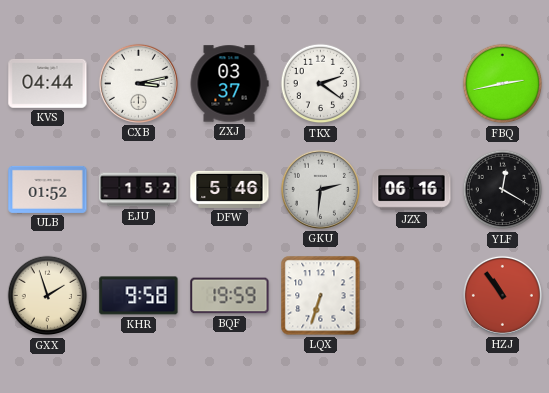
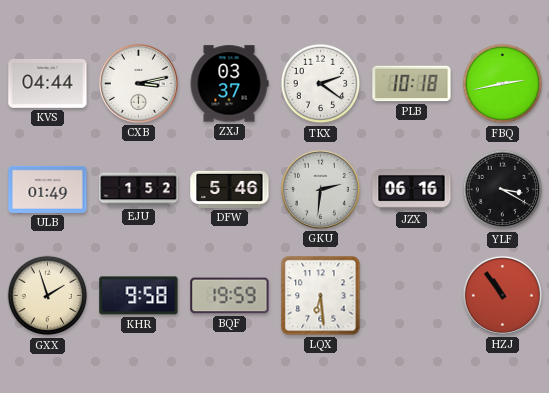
PLB: none -> 10:18
ULB: 01:52 -> 01:49
YLF: 12:20 -> 3:20
LQX: 6:33 -> 6:29
